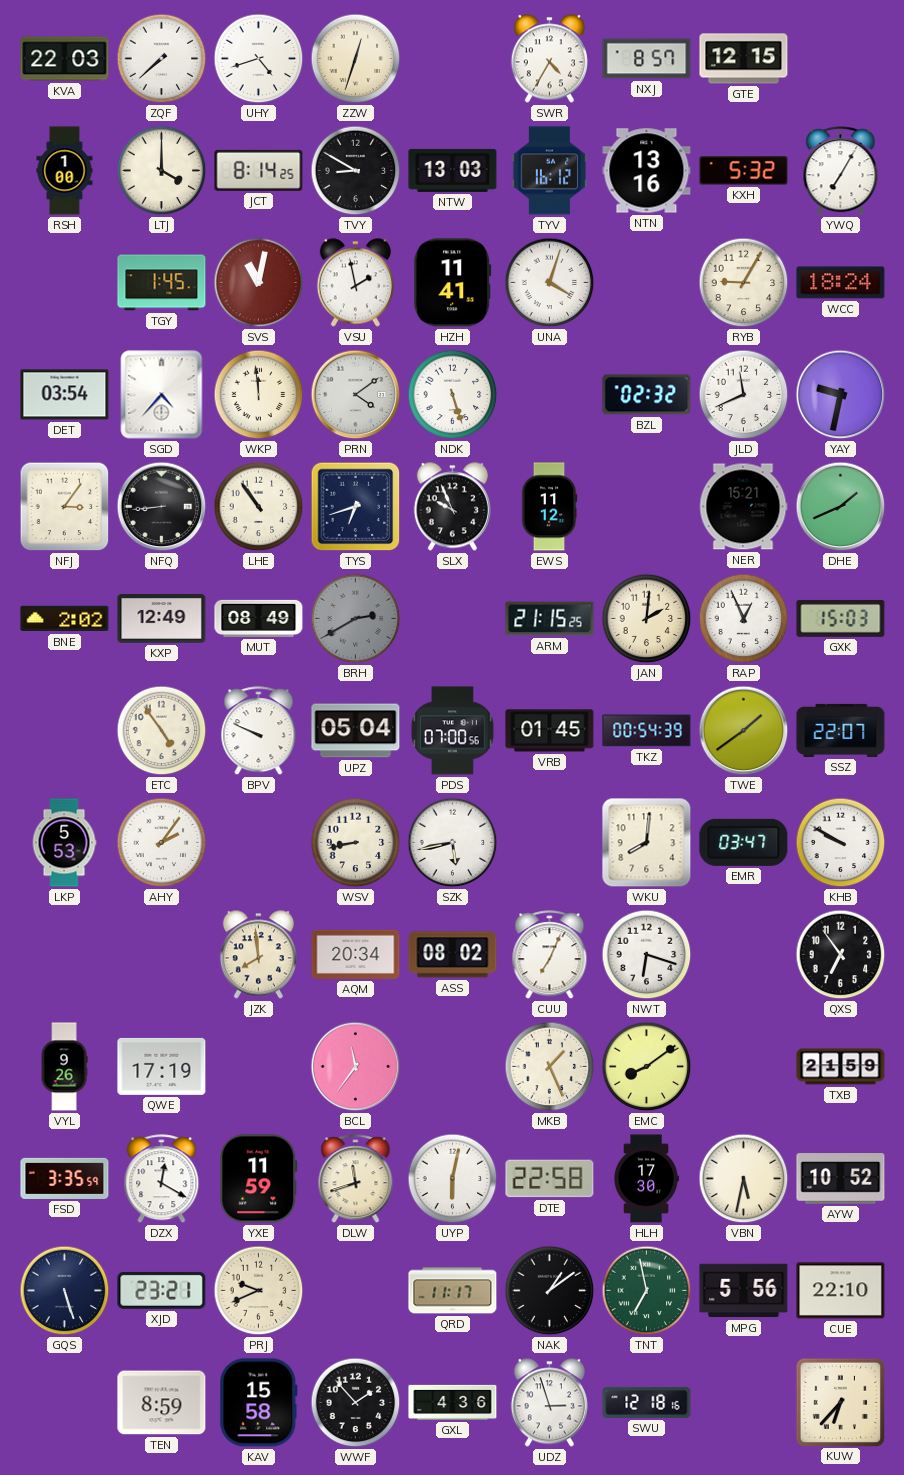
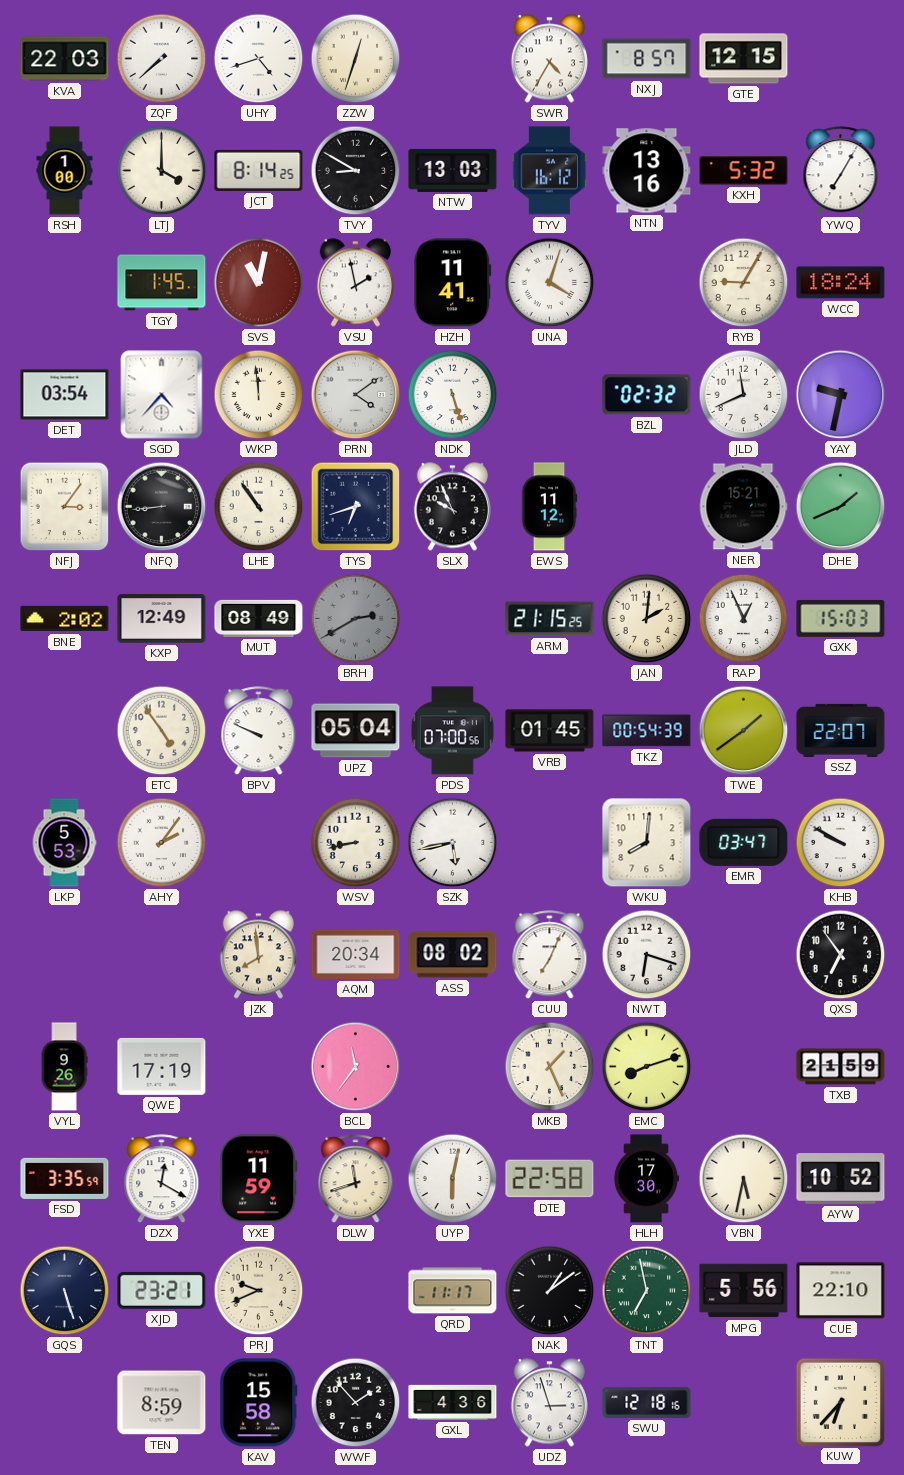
EMC: 8:09 -> 8:12
